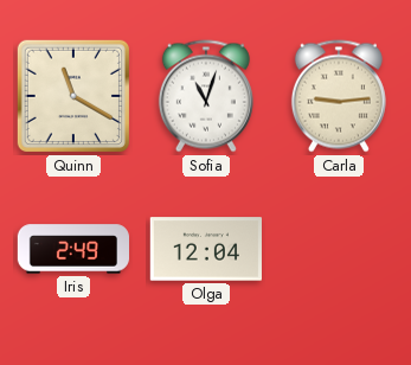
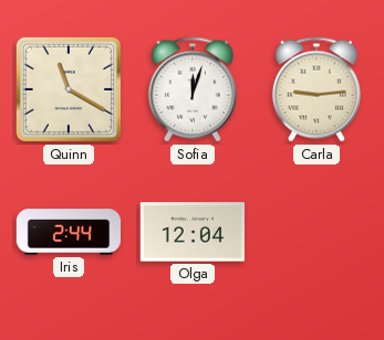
Sofia: 11:03 -> 12:03
Iris: 2:49 -> 2:44
